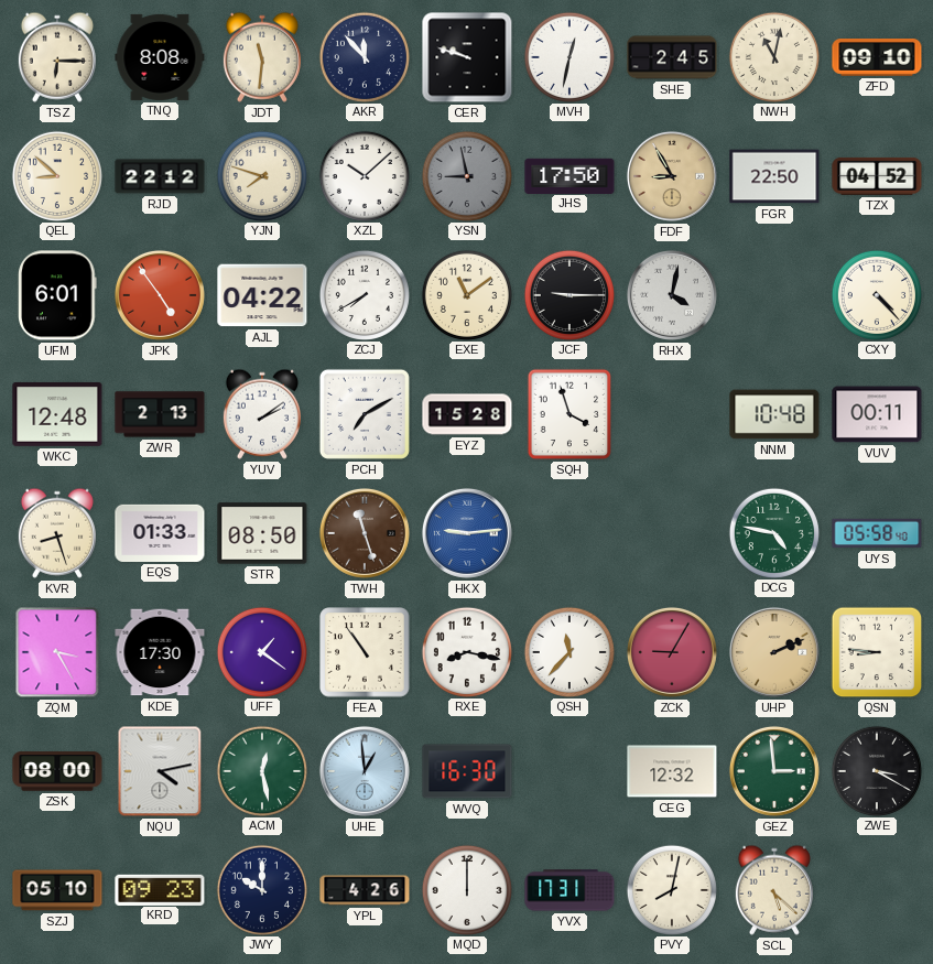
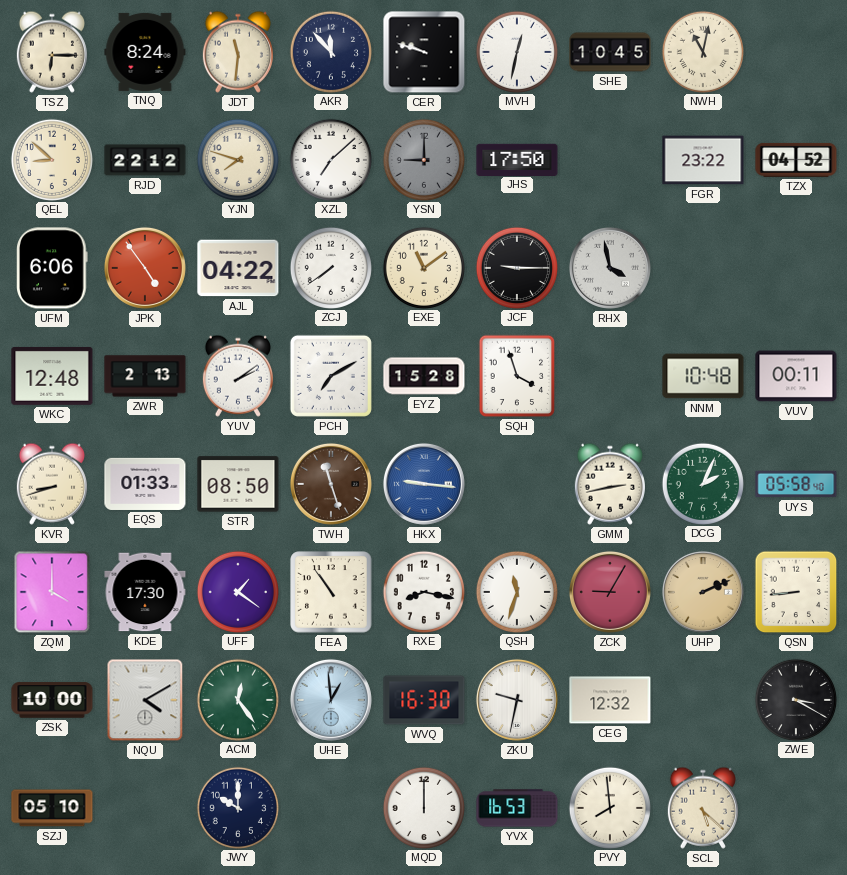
TNQ: 8:08 -> 8:24
SHE: 2:45 -> 10:45
ZFD: 09:10 -> none
XZL: 10:08 -> 7:08
YSN: 8:58 -> 9:00
FDF: 8:55 -> none
FGR: 22:50 -> 23:22
UFM: 6:01 -> 6:06
ZCJ: 7:40 -> 7:39
RHX: 4:02 -> 3:58
CXY: 4:23 -> none
KVR: 8:27 -> 8:42
HKX: 9:14 -> 9:16
GMM: none -> 2:43
DCG: 4:47 -> 2:04
ZQM: 3:25 -> 4:00
QSH: 11:37 -> 11:33
QSN: 8:46 -> 8:44
ZSK: 08:00 -> 10:00
NQU: 4:13 -> 4:10
ACM: 12:28 -> 12:24
ZKU: none -> 9:32
GEZ: 2:59 -> none
KRD: 09:23 -> none
YPL: 4:26 -> none
YVX: 17:31 -> 16:53
PVY: 8:02 -> 7:59
